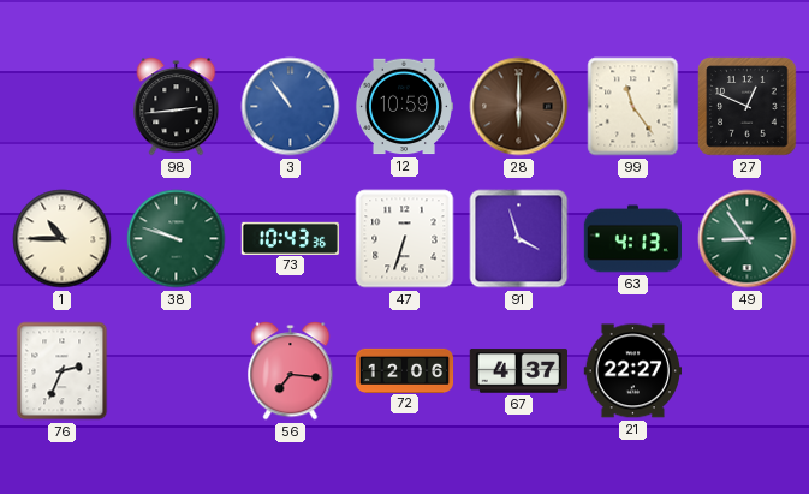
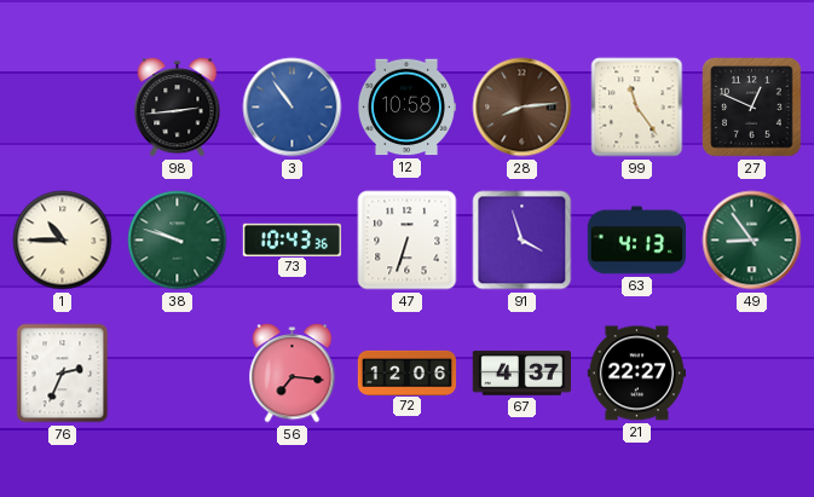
12: 10:59 -> 10:58
28: 6:00 -> 8:14
